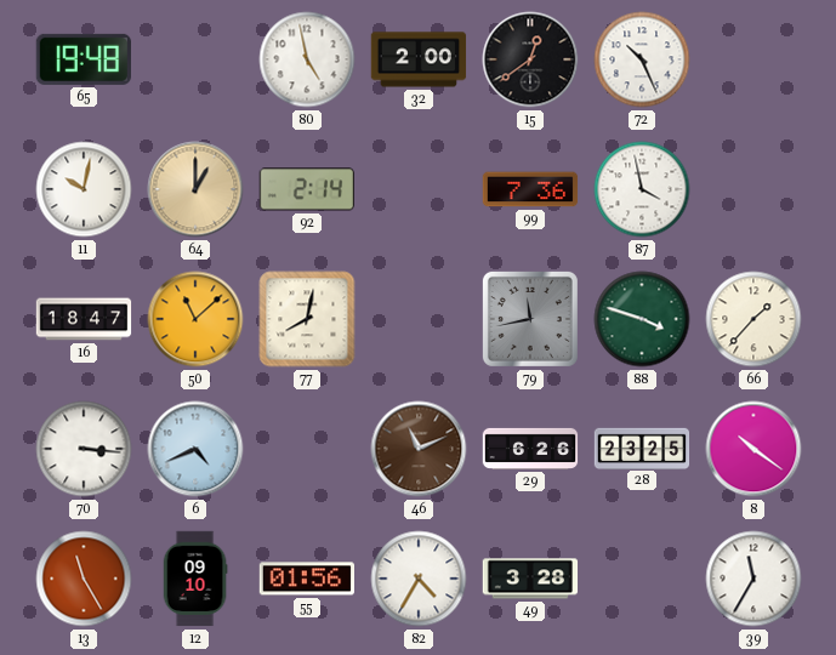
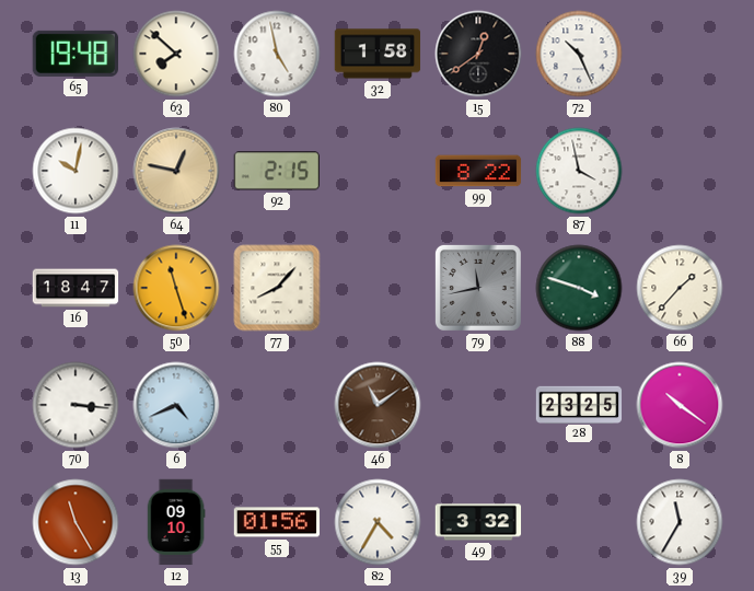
63: none -> 7:52
32: 2:00 -> 1:58
64: 1:00 -> 12:47
92: 2:14 -> 2:15
99: 7:36 -> 8:22
50: 11:08 -> 11:27
77: 8:02 -> 8:07
46: 11:11 -> 11:09
29: 6:26 -> none
49: 3:28 -> 3:32
